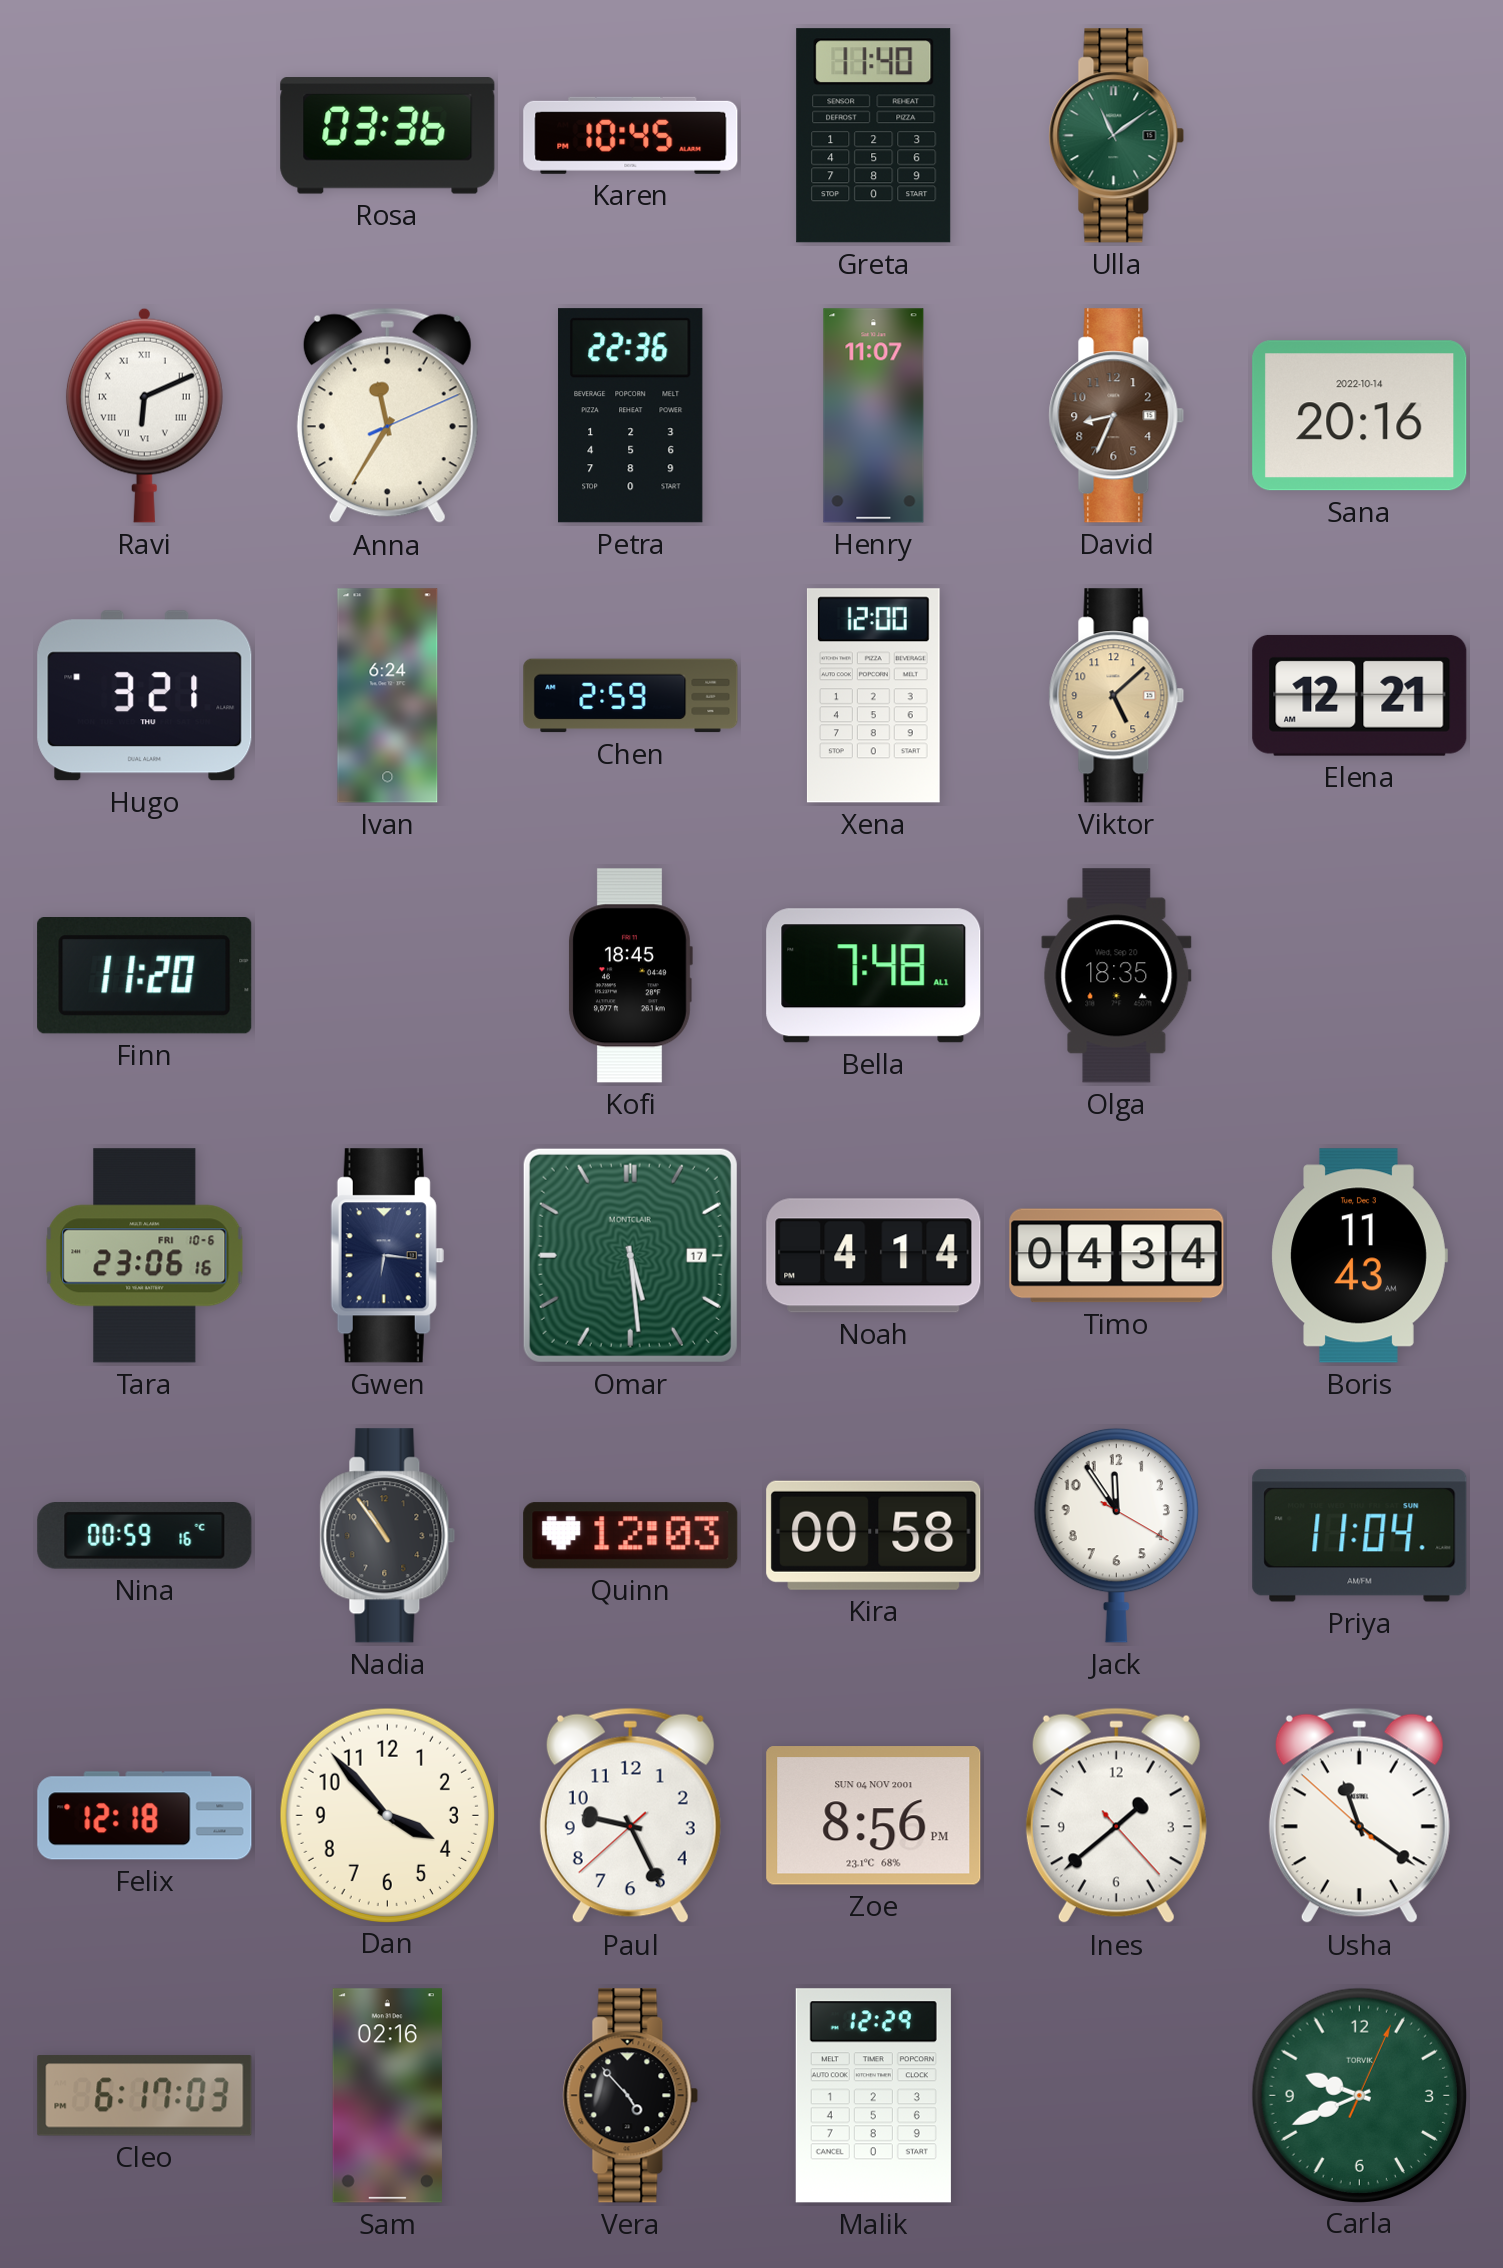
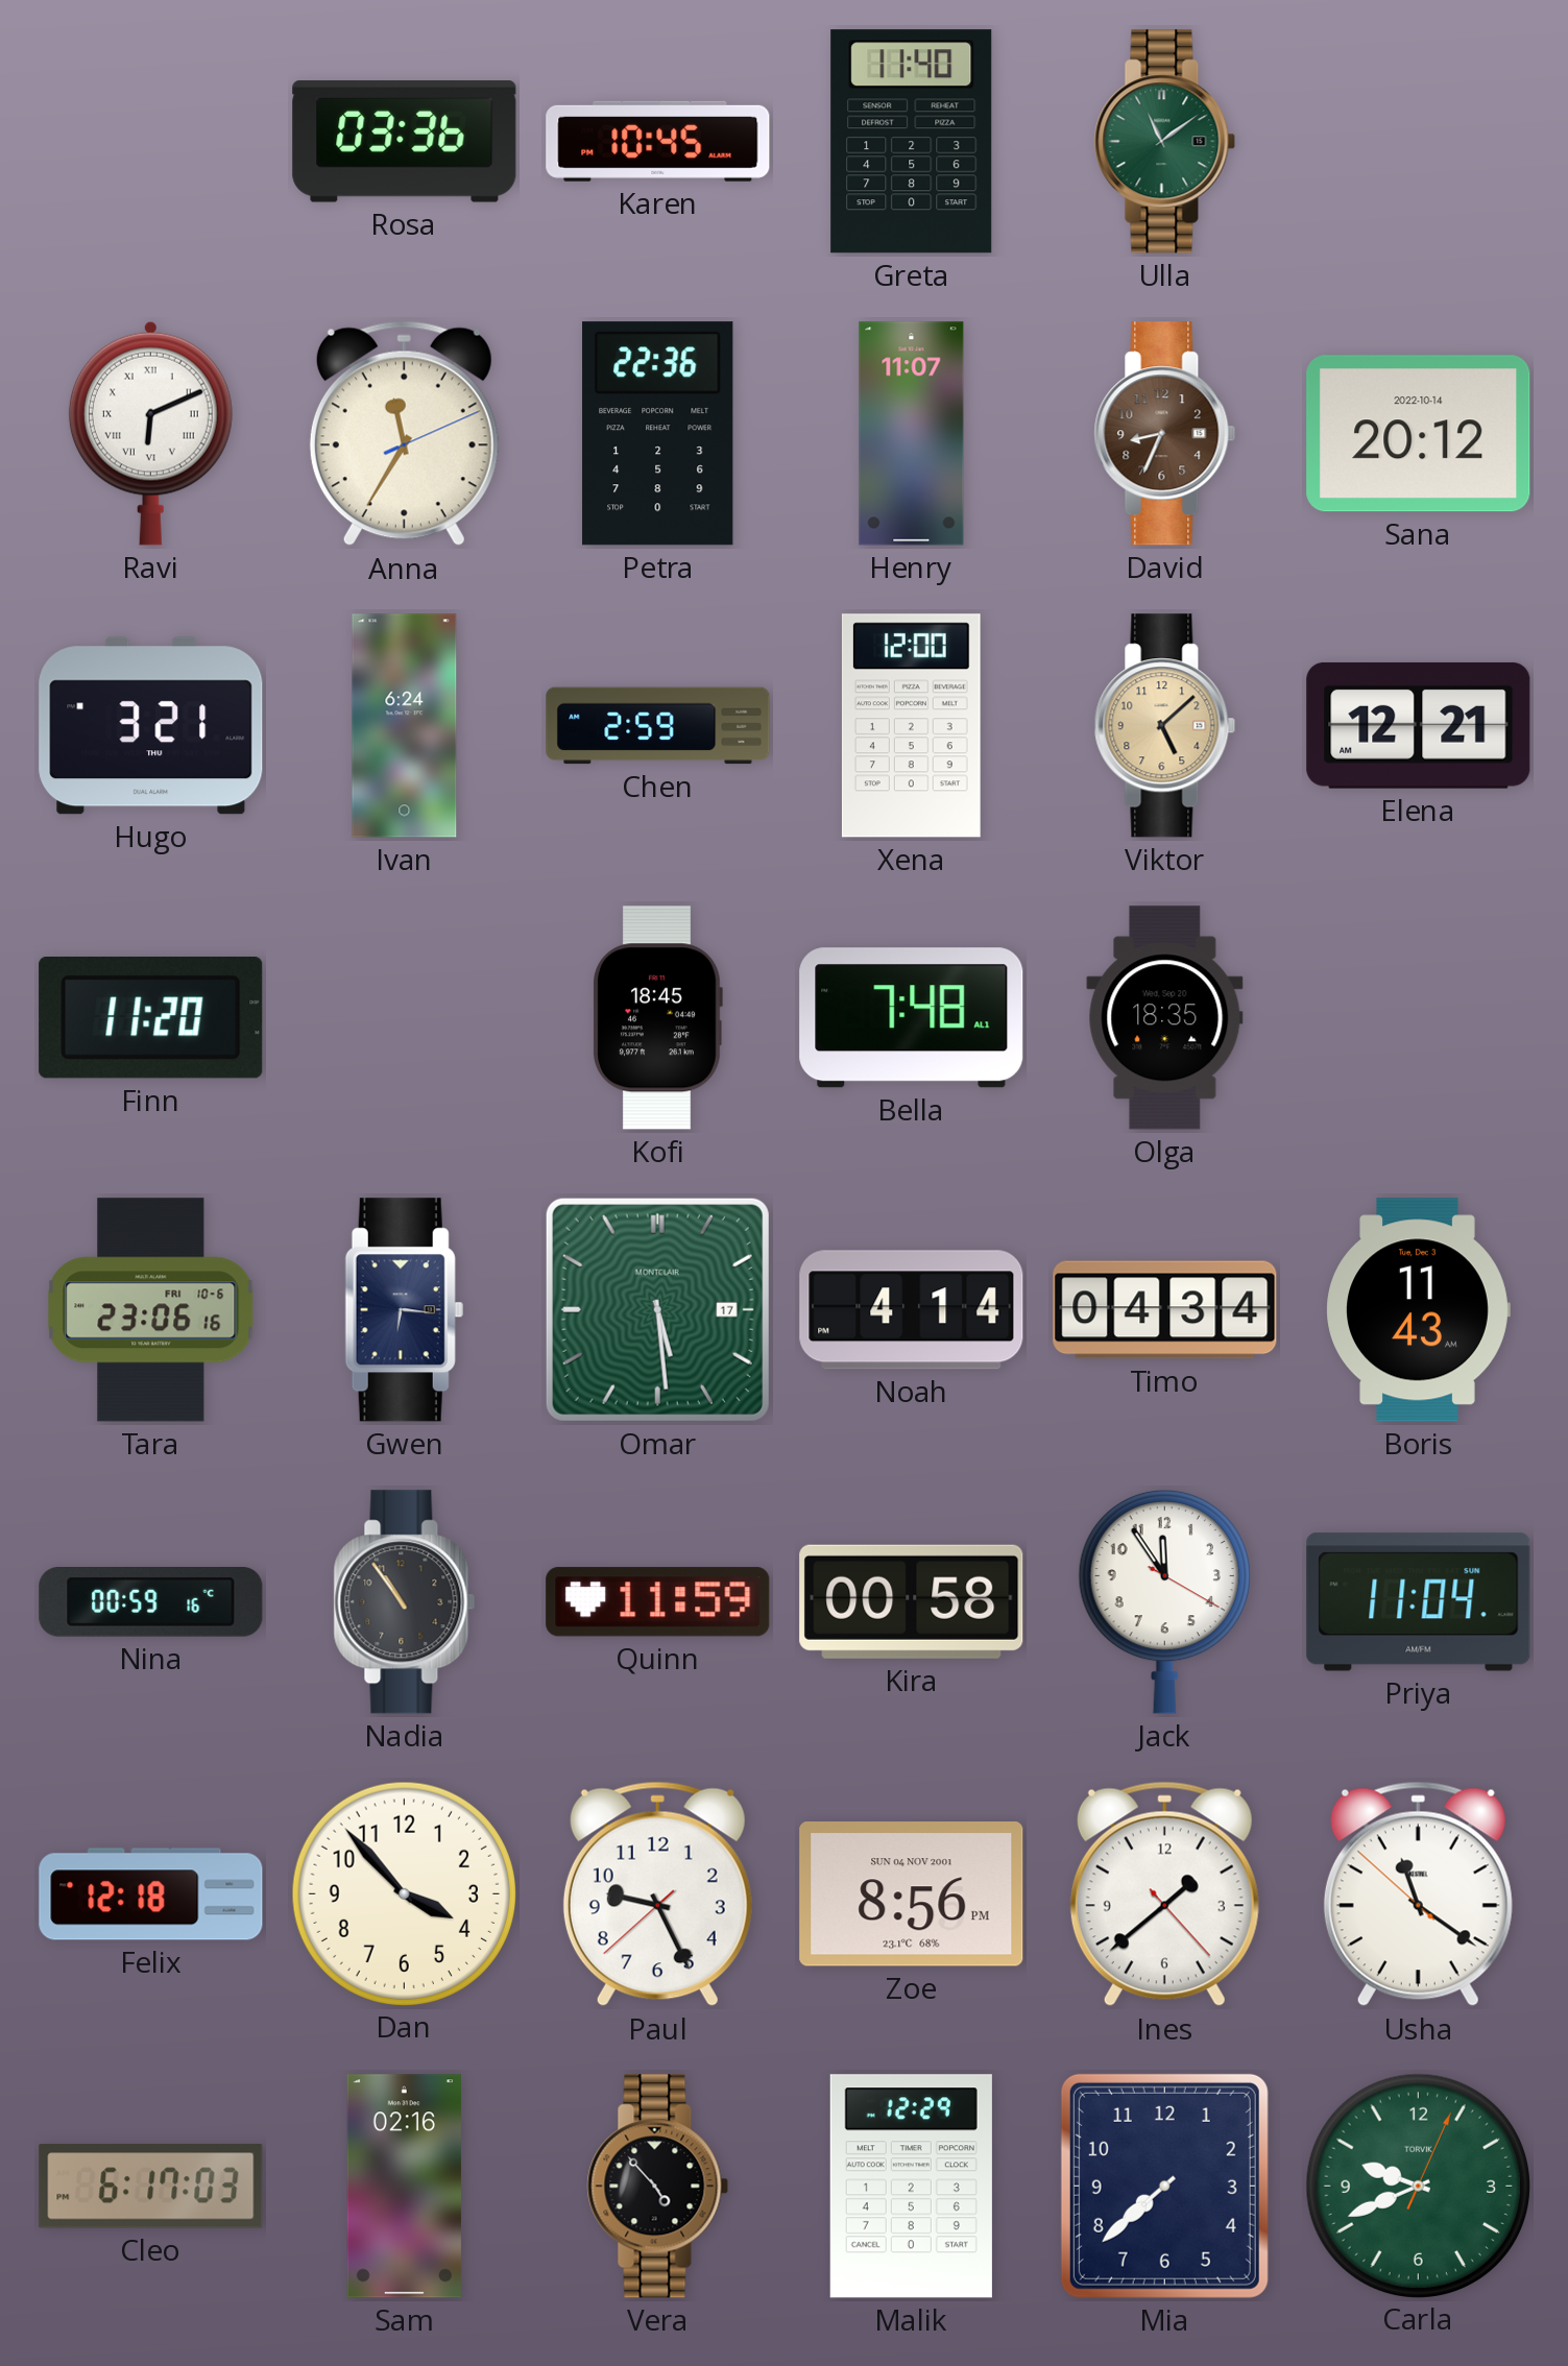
Sana: 20:16 -> 20:12
Quinn: 12:03 -> 11:59
Mia: none -> 7:38
